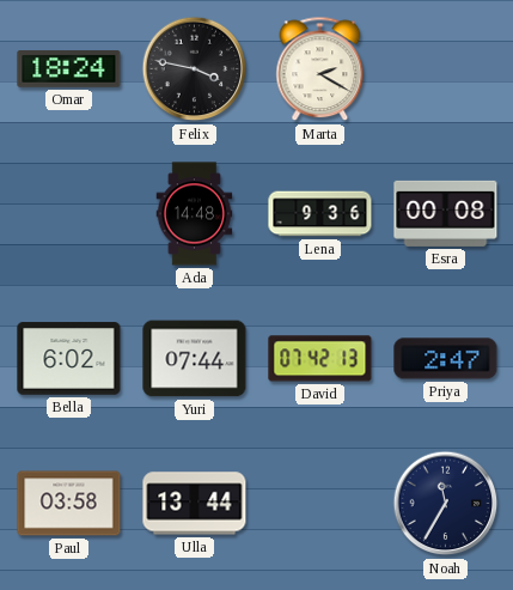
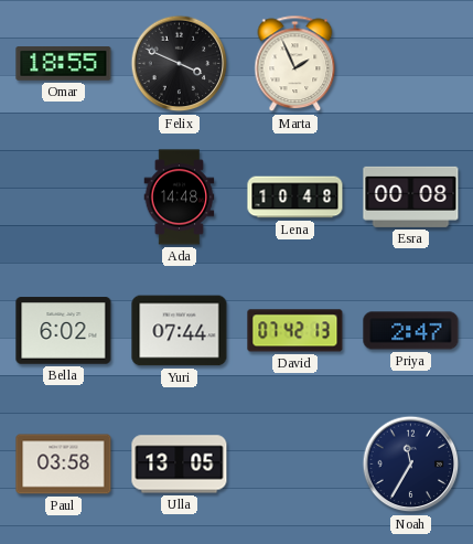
Omar: 18:24 -> 18:55
Felix: 3:47 -> 3:49
Marta: 2:20 -> 1:56
Lena: 9:36 -> 10:48
Ulla: 13:44 -> 13:05
